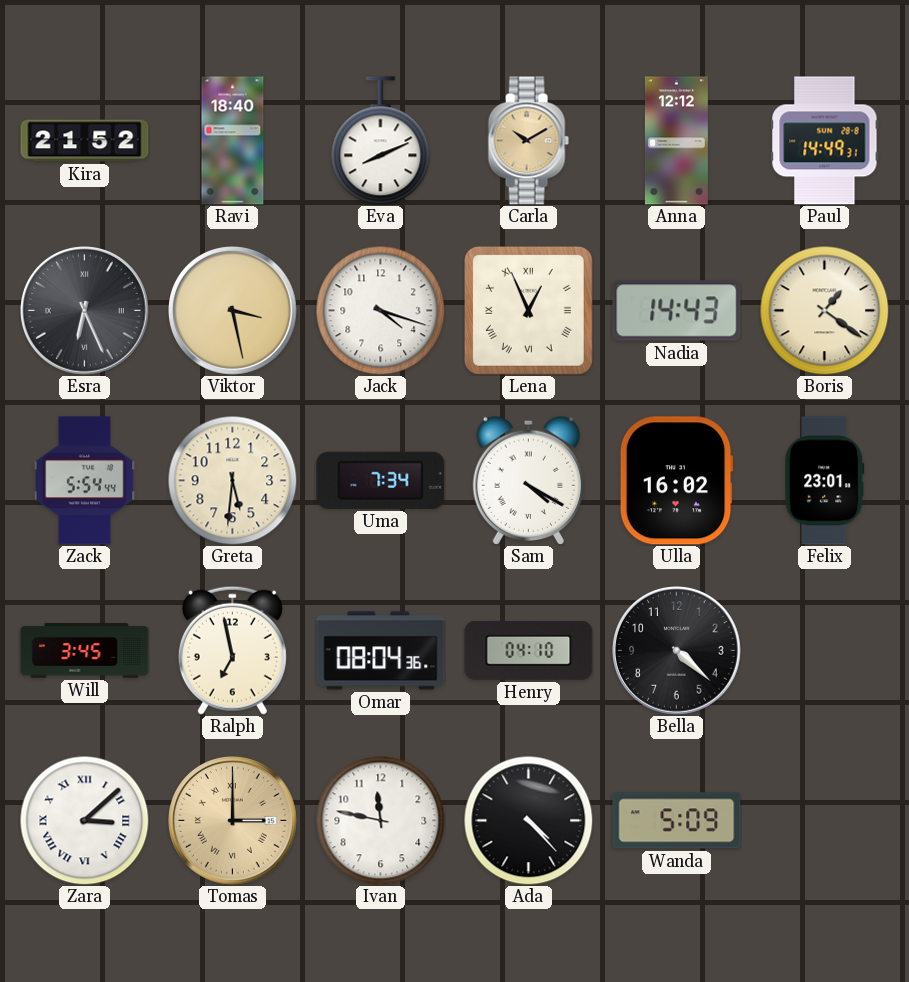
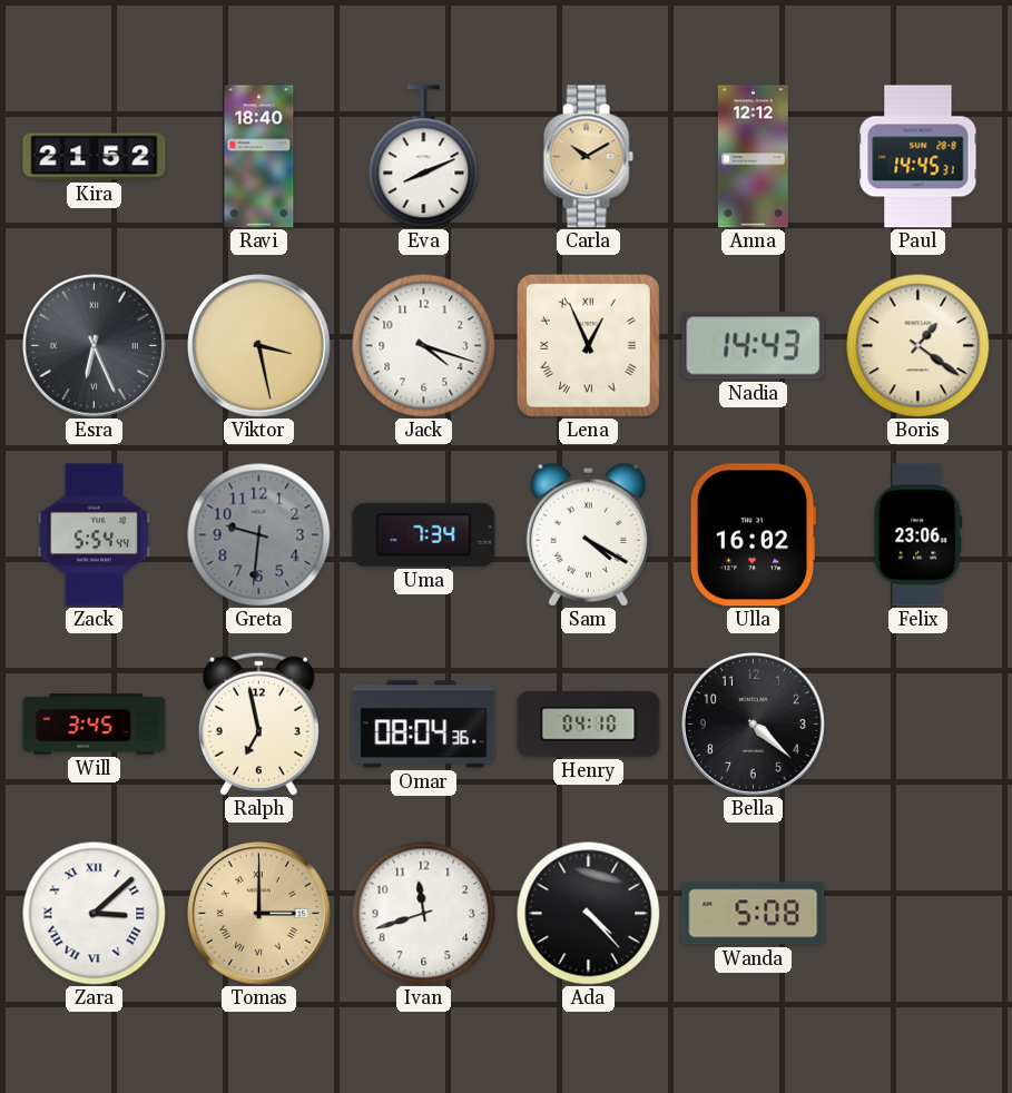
Paul: 14:49 -> 14:45
Greta: 5:31 -> 9:31
Greta dial: cream -> grey
Felix: 23:01 -> 23:06
Ivan: 11:47 -> 11:42
Wanda: 5:09 -> 5:08
